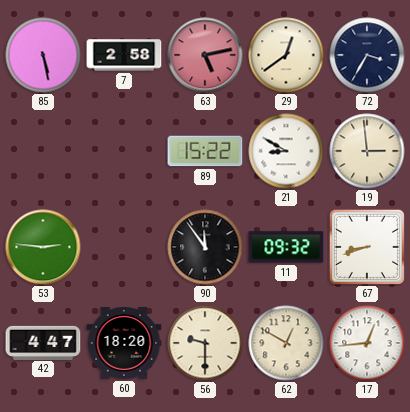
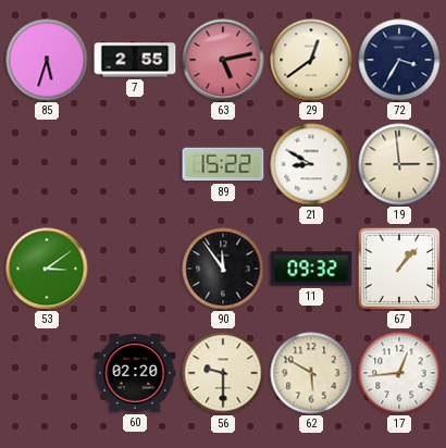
85: 5:28 -> 5:33
7: 2:58 -> 2:55
53: 2:46 -> 3:09
67: 8:42 -> 1:07
42: 4:47 -> none
60: 18:20 -> 02:20
62: 12:50 -> 5:50
